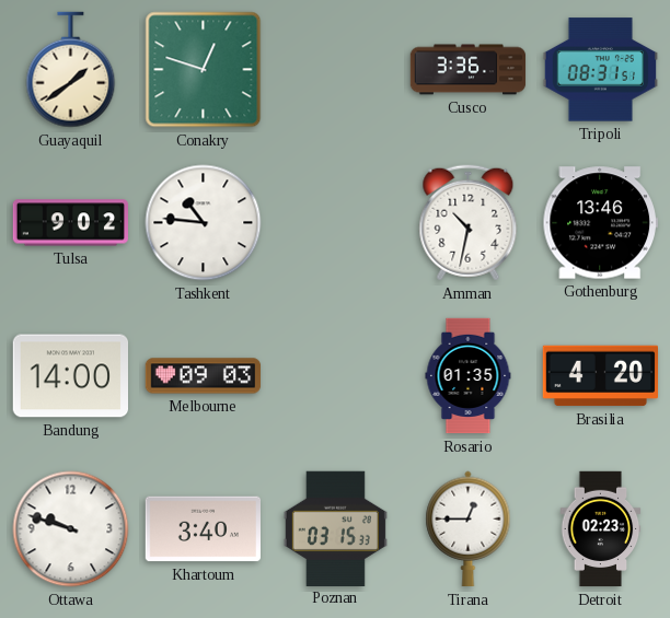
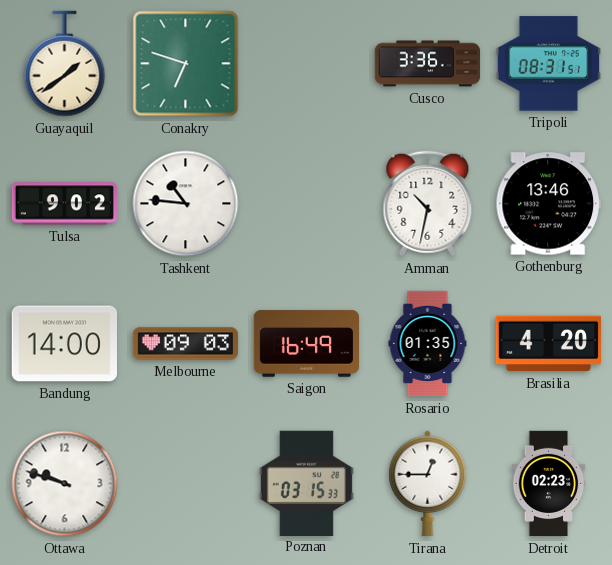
Conakry: 12:48 -> 6:48
Saigon: none -> 16:49
Khartoum: 3:40 -> none
